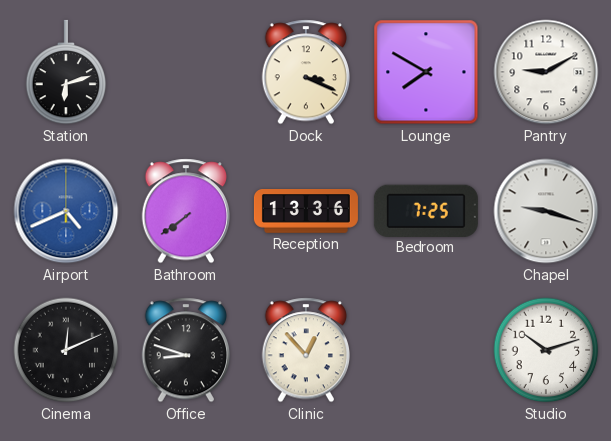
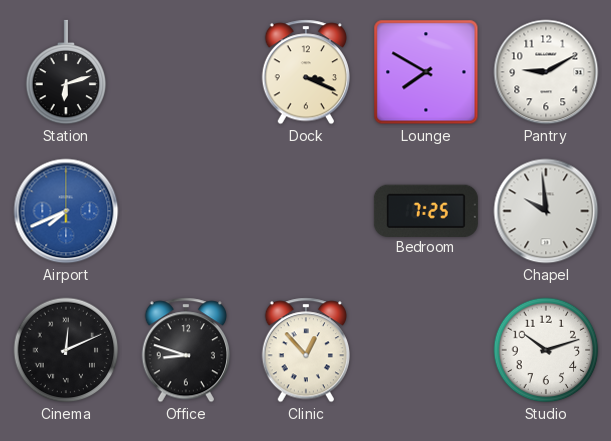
Airport: 4:41 -> 7:41
Bathroom: 7:39 -> none
Reception: 13:36 -> none
Chapel: 9:18 -> 9:59
